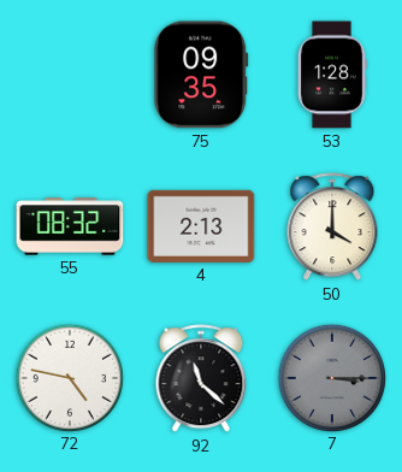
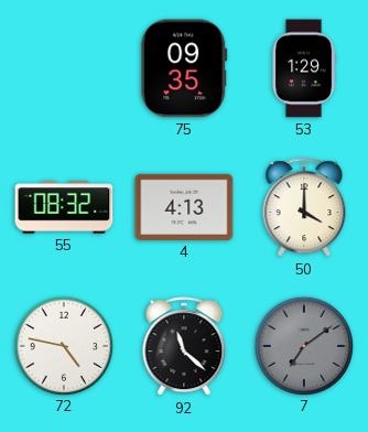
53: 1:28 -> 1:29
4: 2:13 -> 4:13
7: 3:15 -> 7:09
